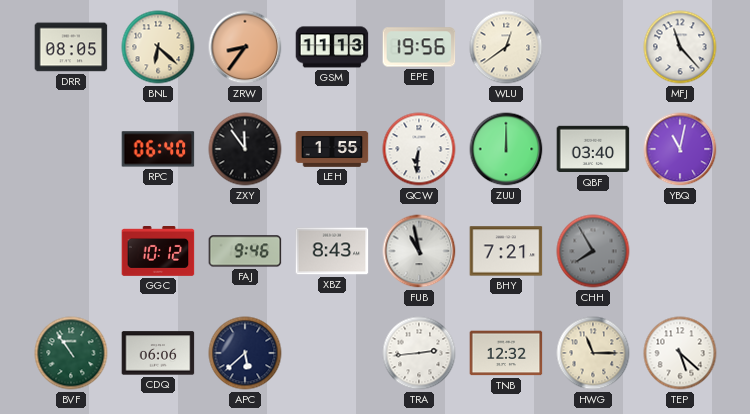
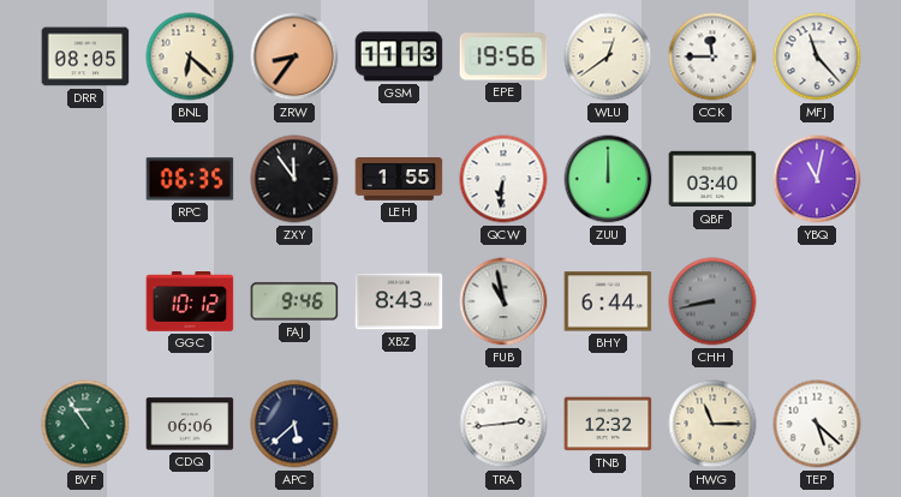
CCK: none -> 11:45
RPC: 06:40 -> 06:35
BHY: 7:21 -> 6:44
CHH: 7:55 -> 8:43
